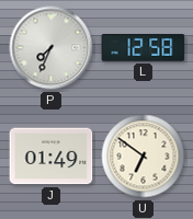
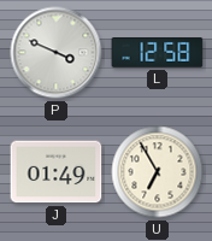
P: 7:34 -> 3:49
U: 6:51 -> 6:55
